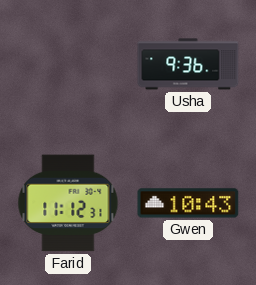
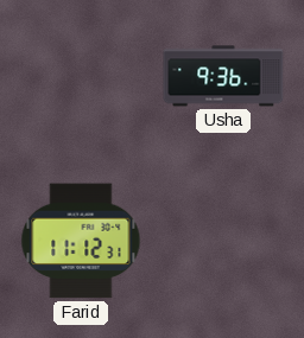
Gwen: 10:43 -> none
